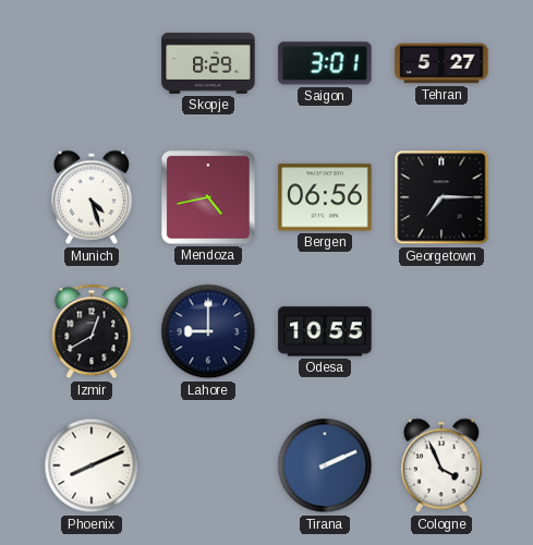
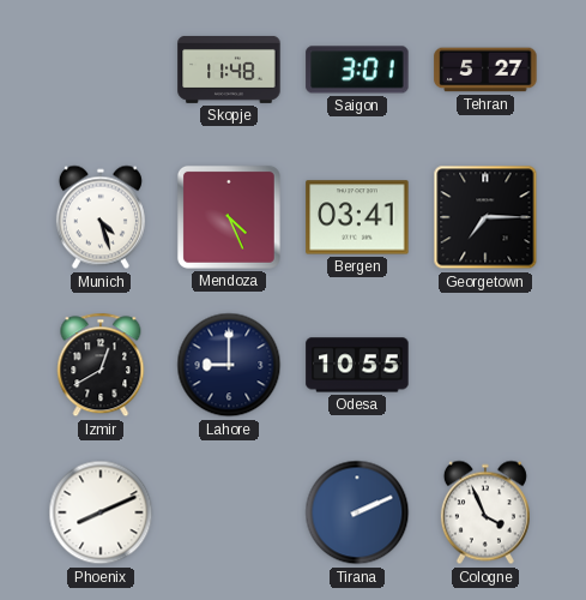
Skopje: 8:29 -> 11:48
Mendoza: 4:43 -> 4:26
Bergen: 06:56 -> 03:41
